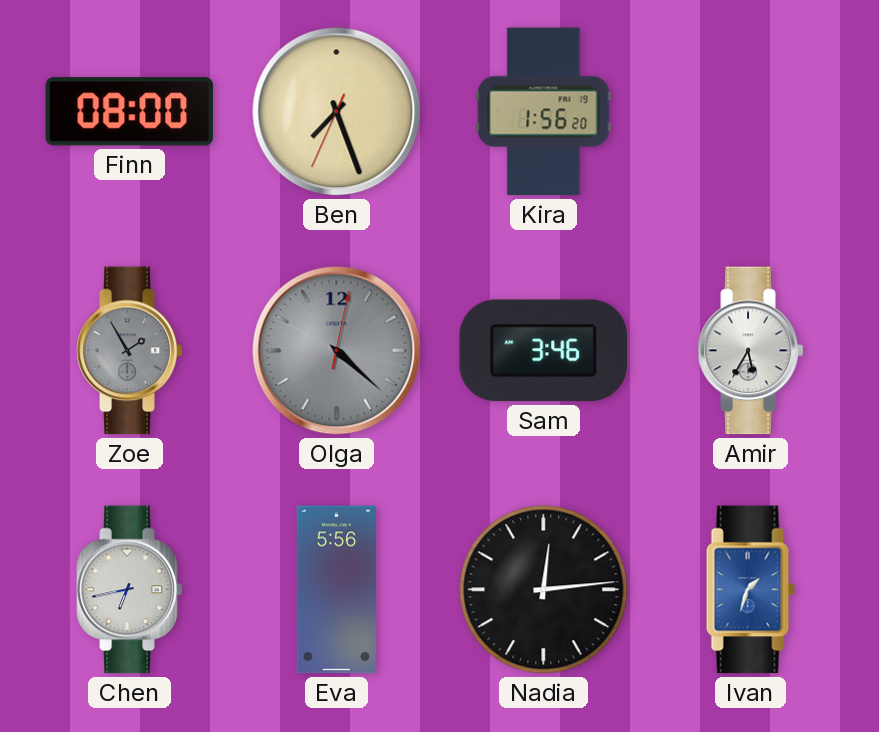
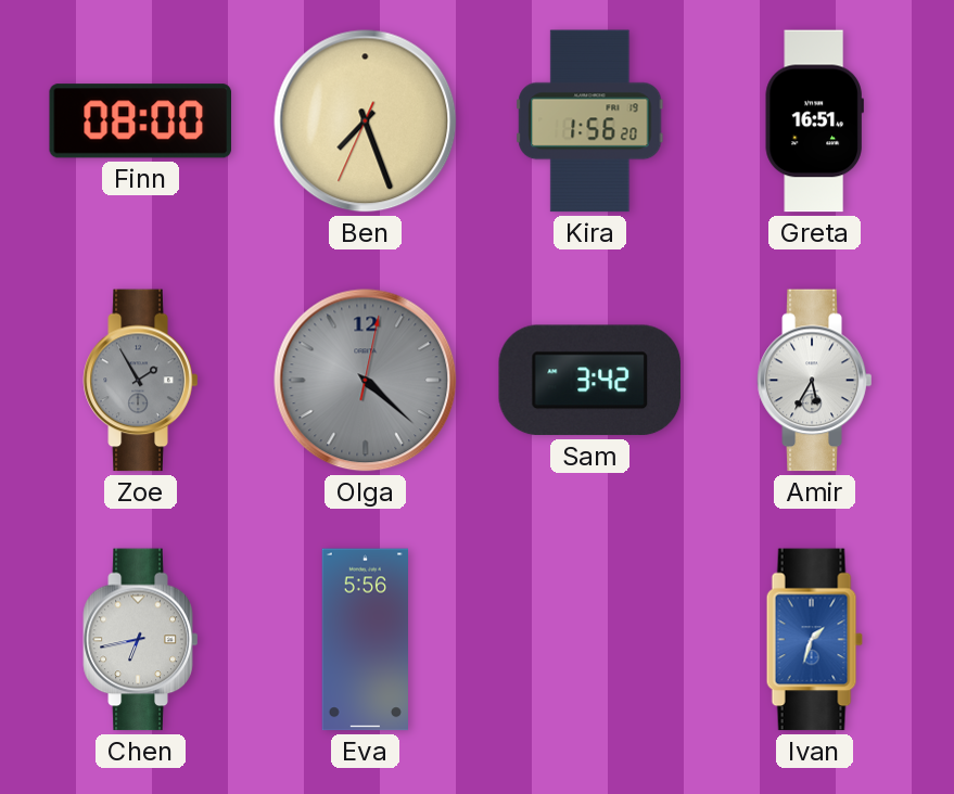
Greta: none -> 16:51
Sam: 3:46 -> 3:42
Nadia: 12:14 -> none
